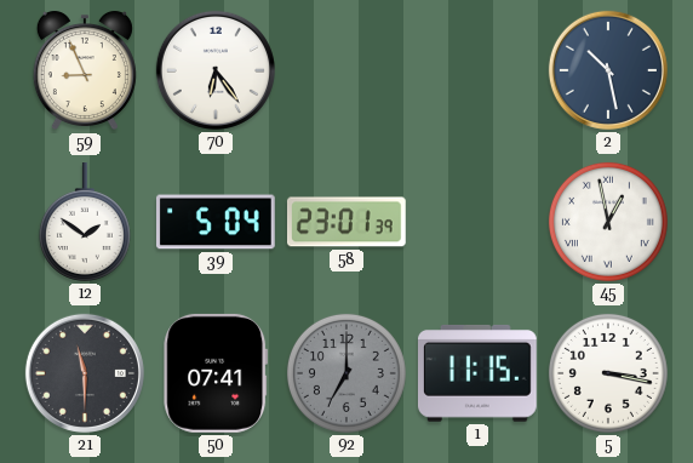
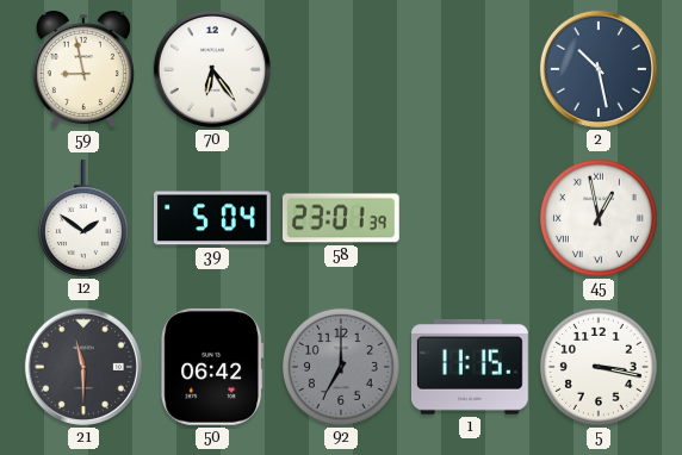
59: 8:56 -> 8:58
50: 07:41 -> 06:42
